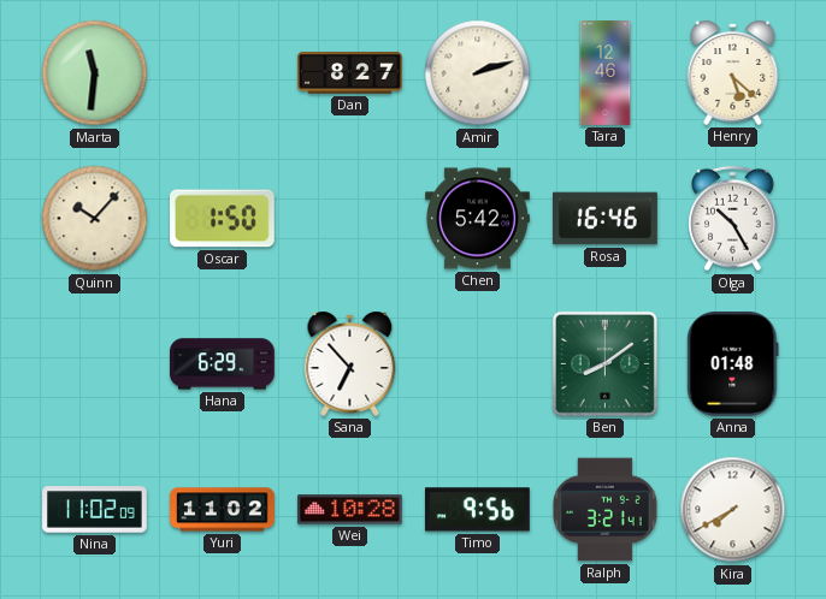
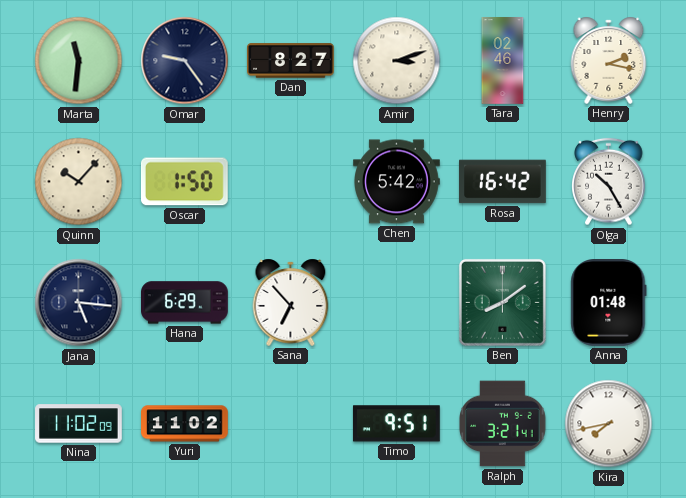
Omar: none -> 9:24
Amir: 2:12 -> 3:12
Tara: 12:46 -> 02:46
Henry: 5:22 -> 2:17
Rosa: 16:46 -> 16:42
Jana: none -> 5:16
Wei: 10:28 -> none
Timo: 9:56 -> 9:51
Kira: 7:40 -> 7:43
